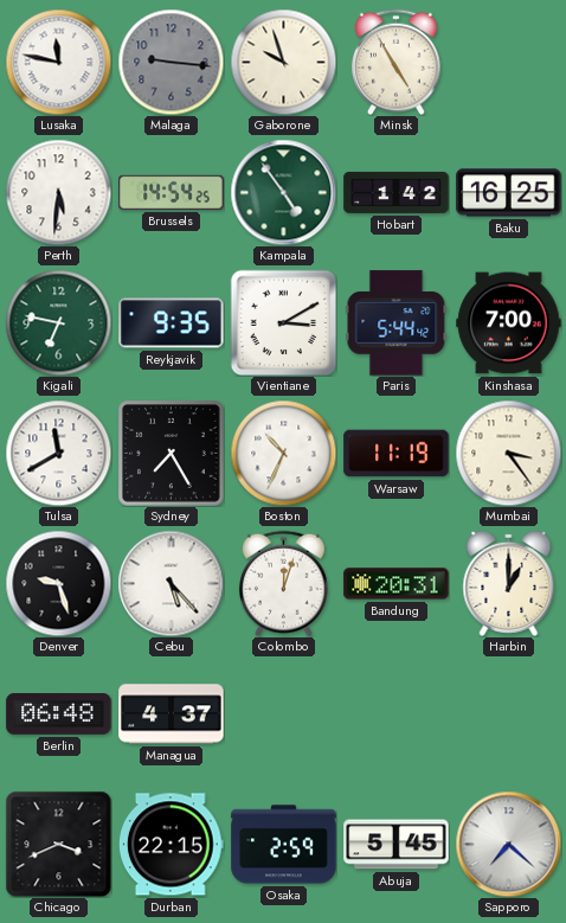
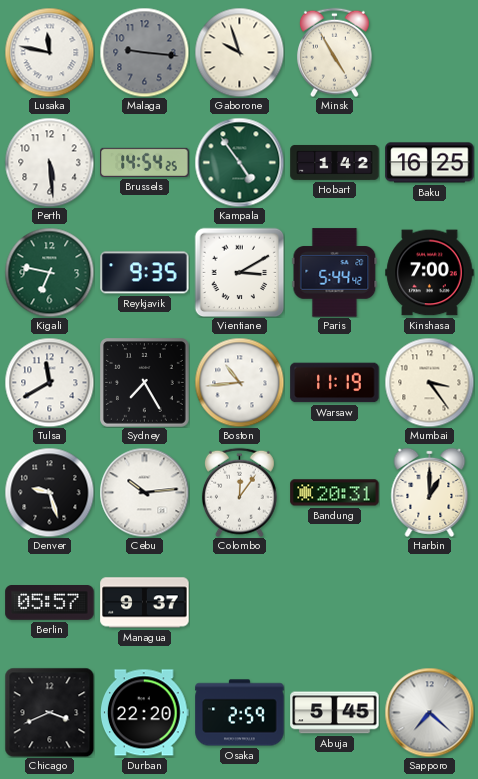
Perth: 5:31 -> 5:29
Boston: 10:34 -> 10:44
Cebu: 5:23 -> 10:14
Colombo: 12:03 -> 12:06
Berlin: 06:48 -> 05:57
Managua: 4:37 -> 9:37
Durban: 22:15 -> 22:20
